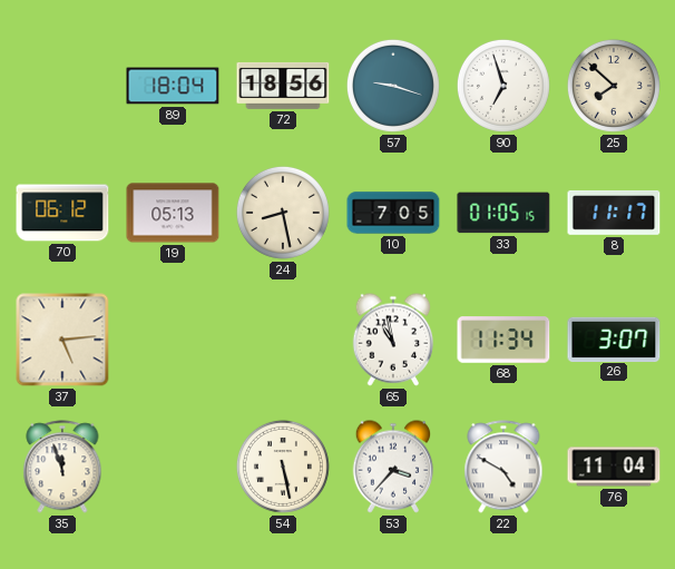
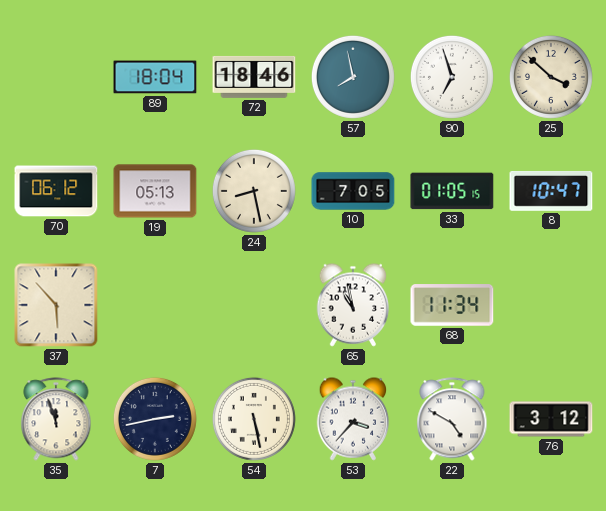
72: 18:56 -> 18:46
57: 9:18 -> 7:58
25: 7:52 -> 3:52
8: 11:17 -> 10:47
37: 5:14 -> 5:53
26: 3:07 -> none
7: none -> 2:43
76: 11:04 -> 3:12
